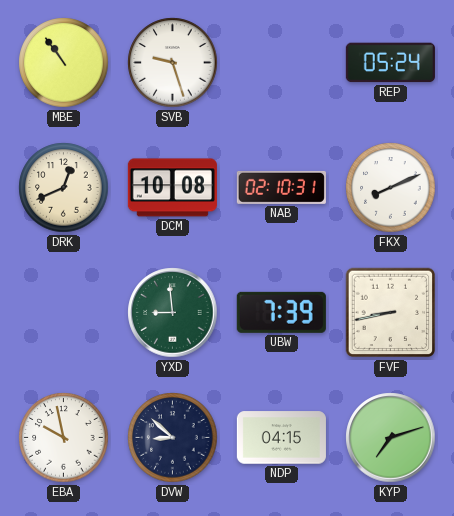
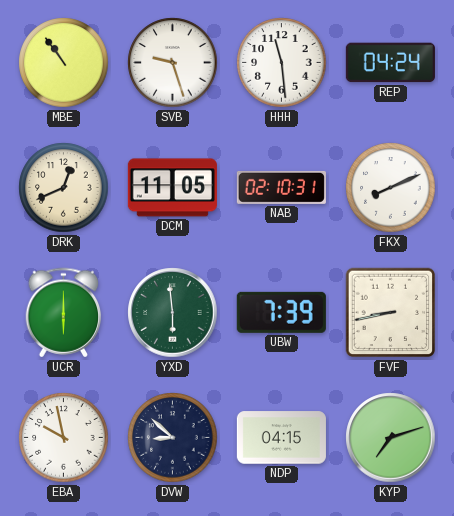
HHH: none -> 11:29
REP: 05:24 -> 04:24
DCM: 10:08 -> 11:05
UCR: none -> 6:00
YXD: 8:59 -> 5:59
